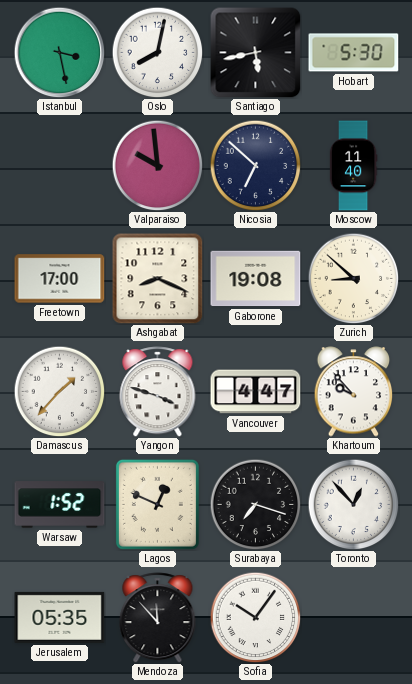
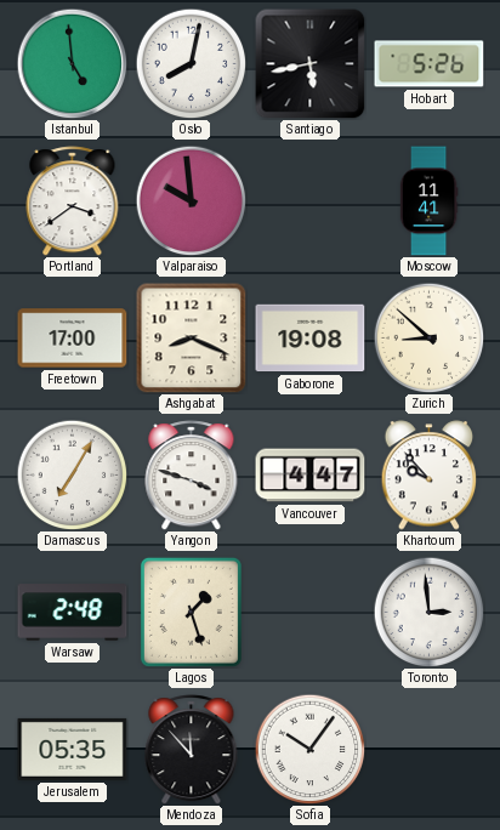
Istanbul: 3:28 -> 4:59
Hobart: 5:30 -> 5:26
Portland: none -> 3:39
Nicosia: 6:52 -> none
Moscow: 11:40 -> 11:41
Damascus: 1:37 -> 7:05
Warsaw: 1:52 -> 2:48
Lagos: 12:49 -> 1:27
Surabaya: 7:18 -> none
Toronto: 12:53 -> 2:59
